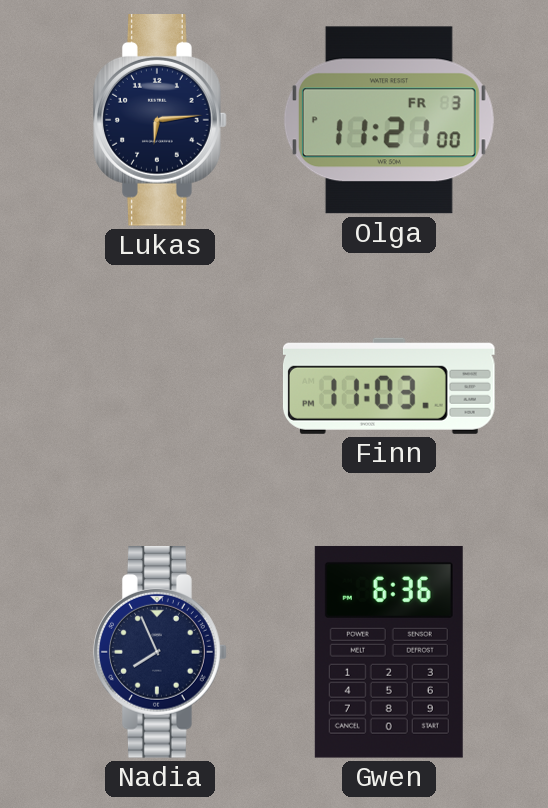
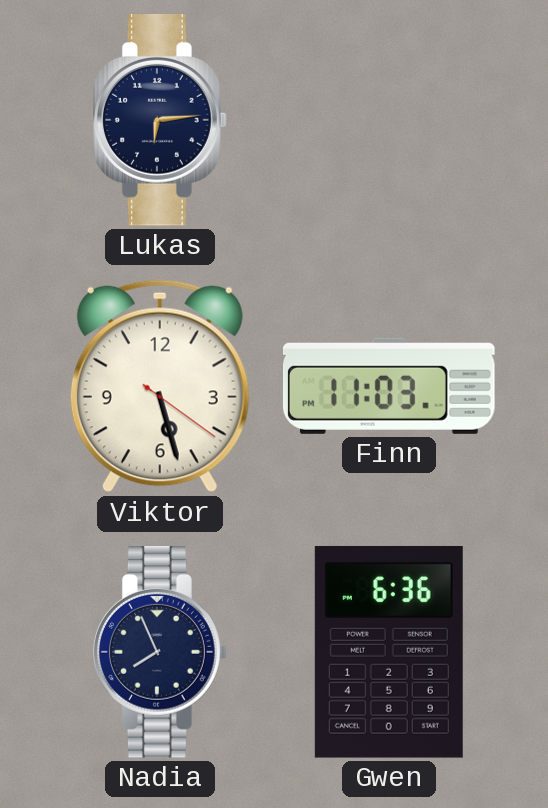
Olga: 11:21 -> none
Viktor: none -> 5:27
